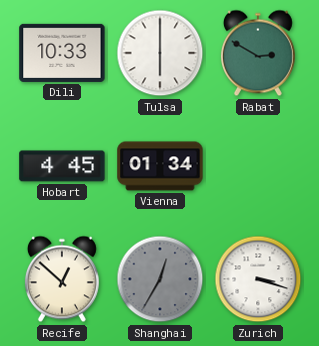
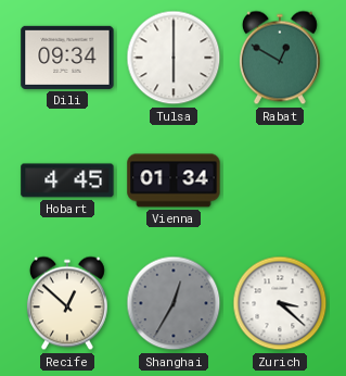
Dili: 10:33 -> 09:34
Rabat: 2:50 -> 12:50
Zurich: 3:18 -> 3:22
